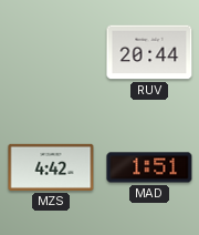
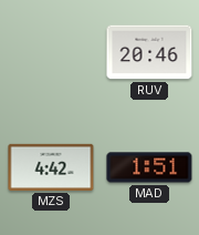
RUV: 20:44 -> 20:46
